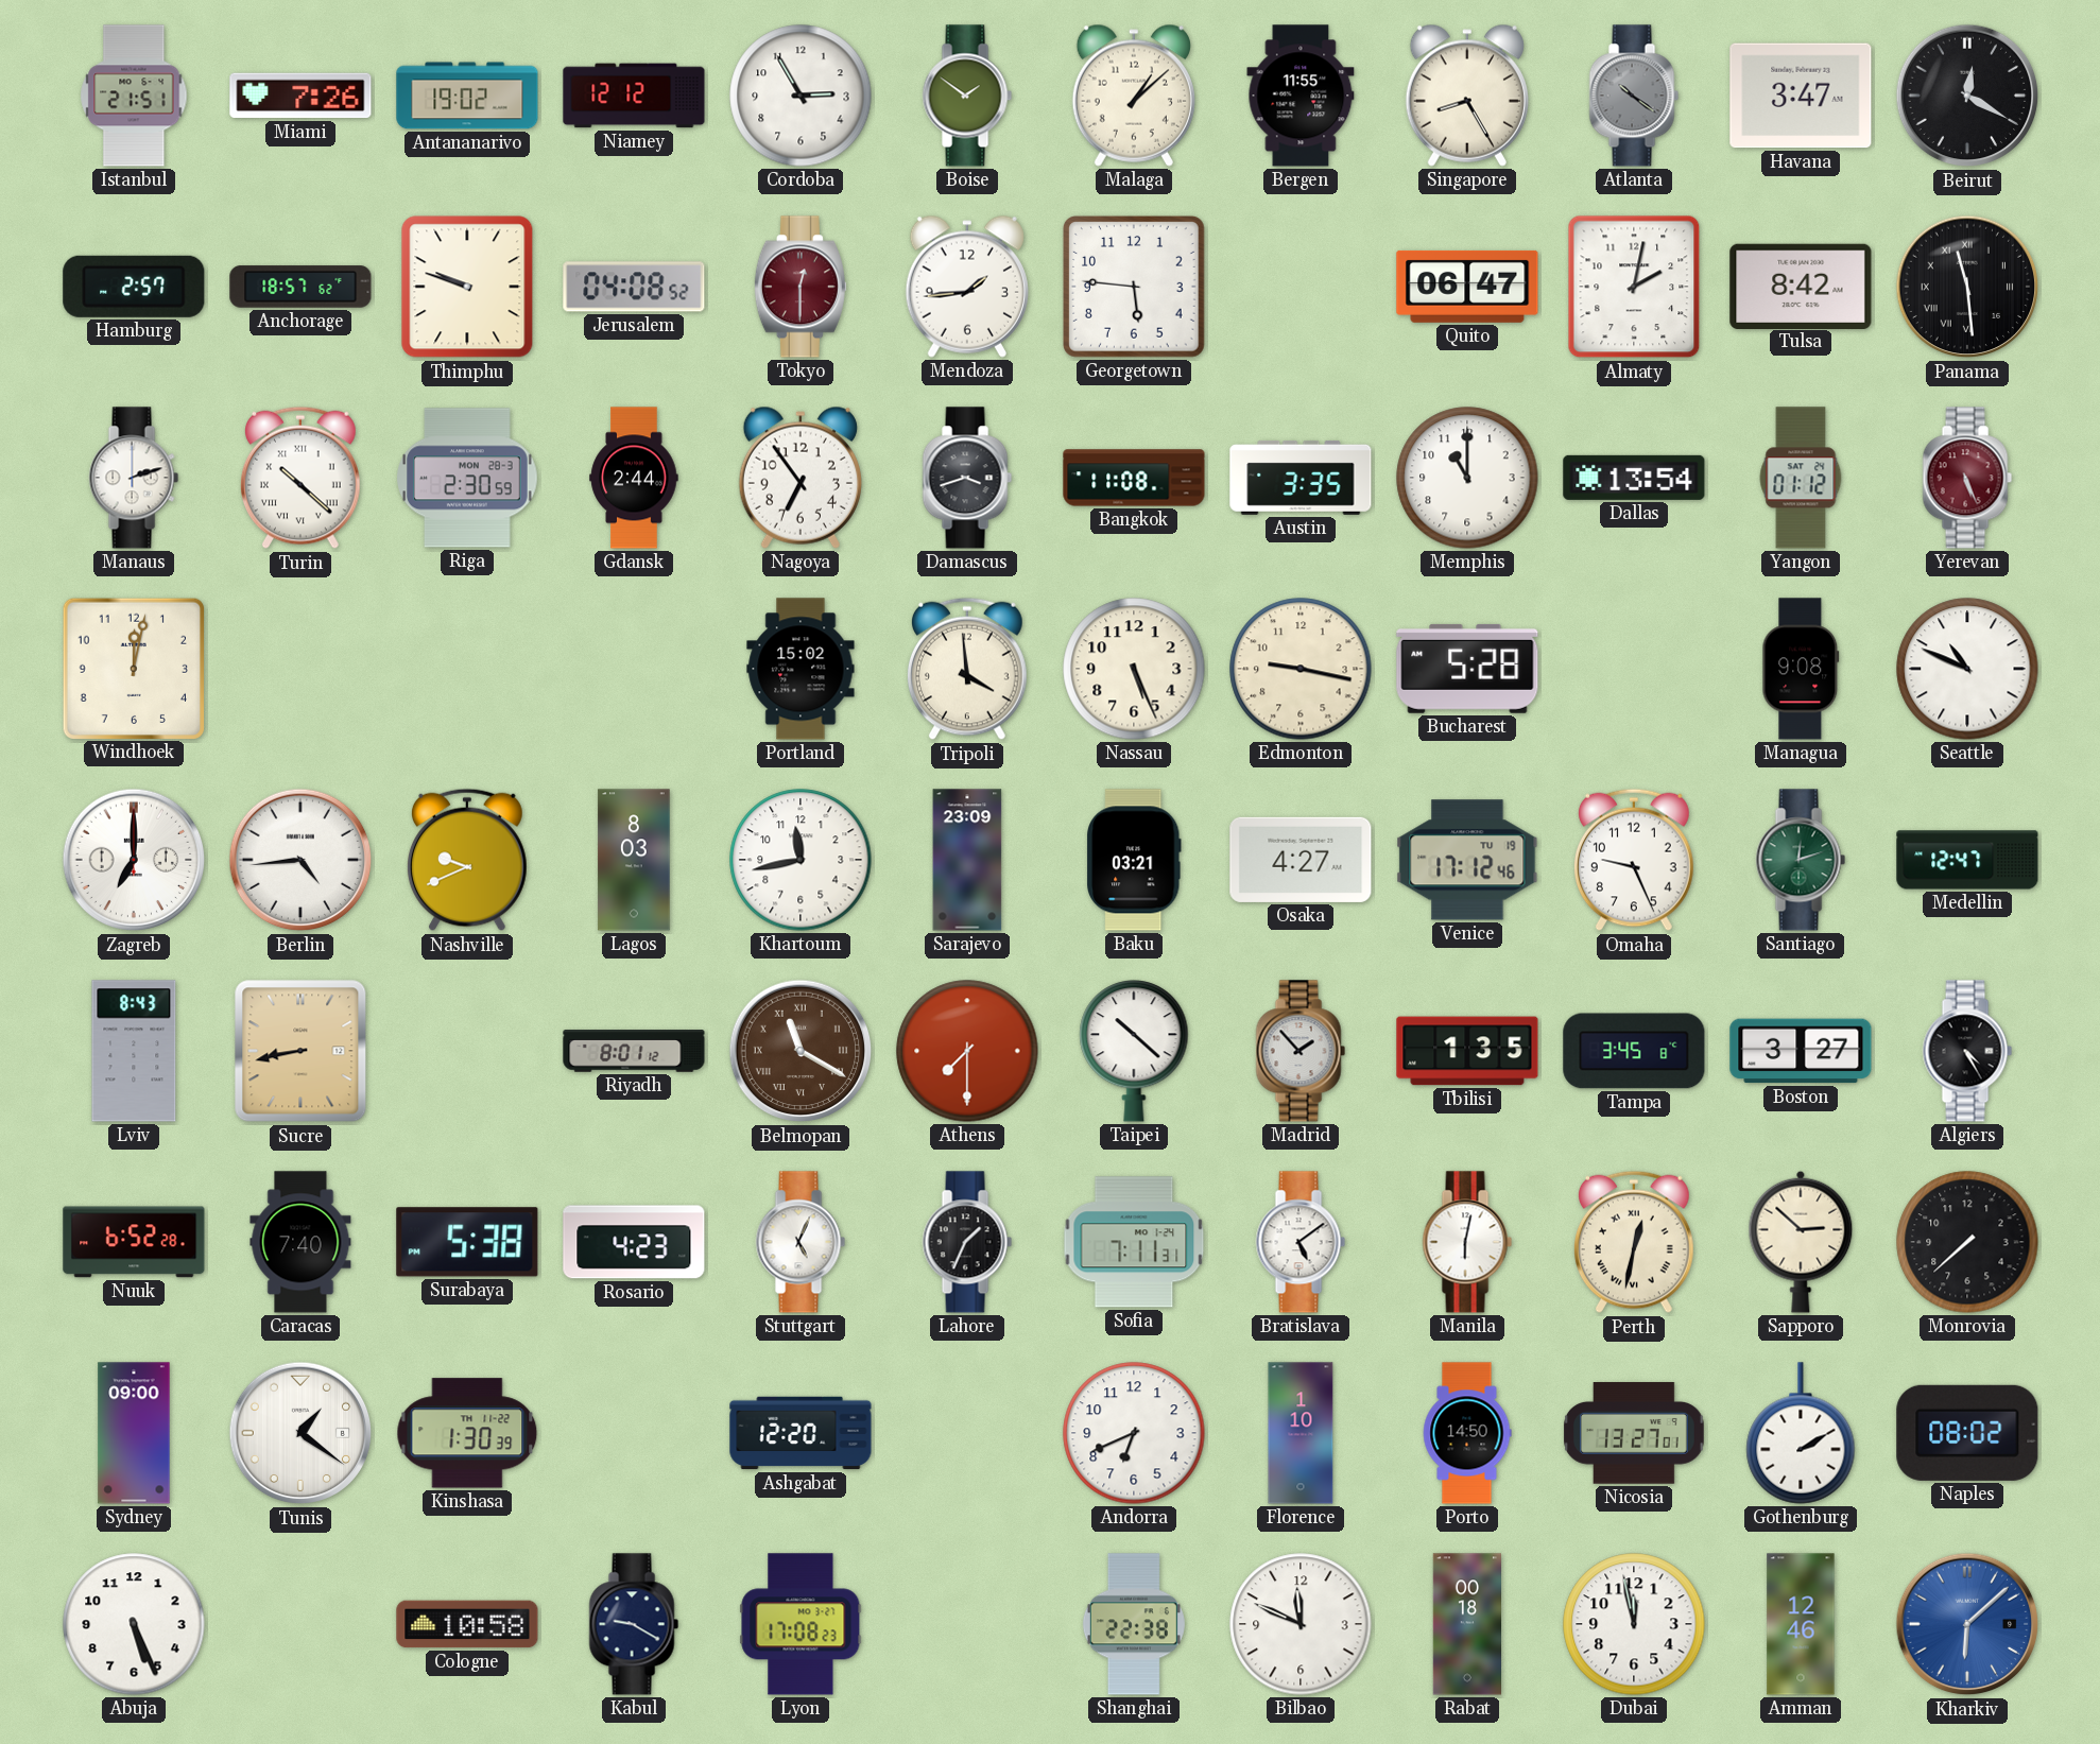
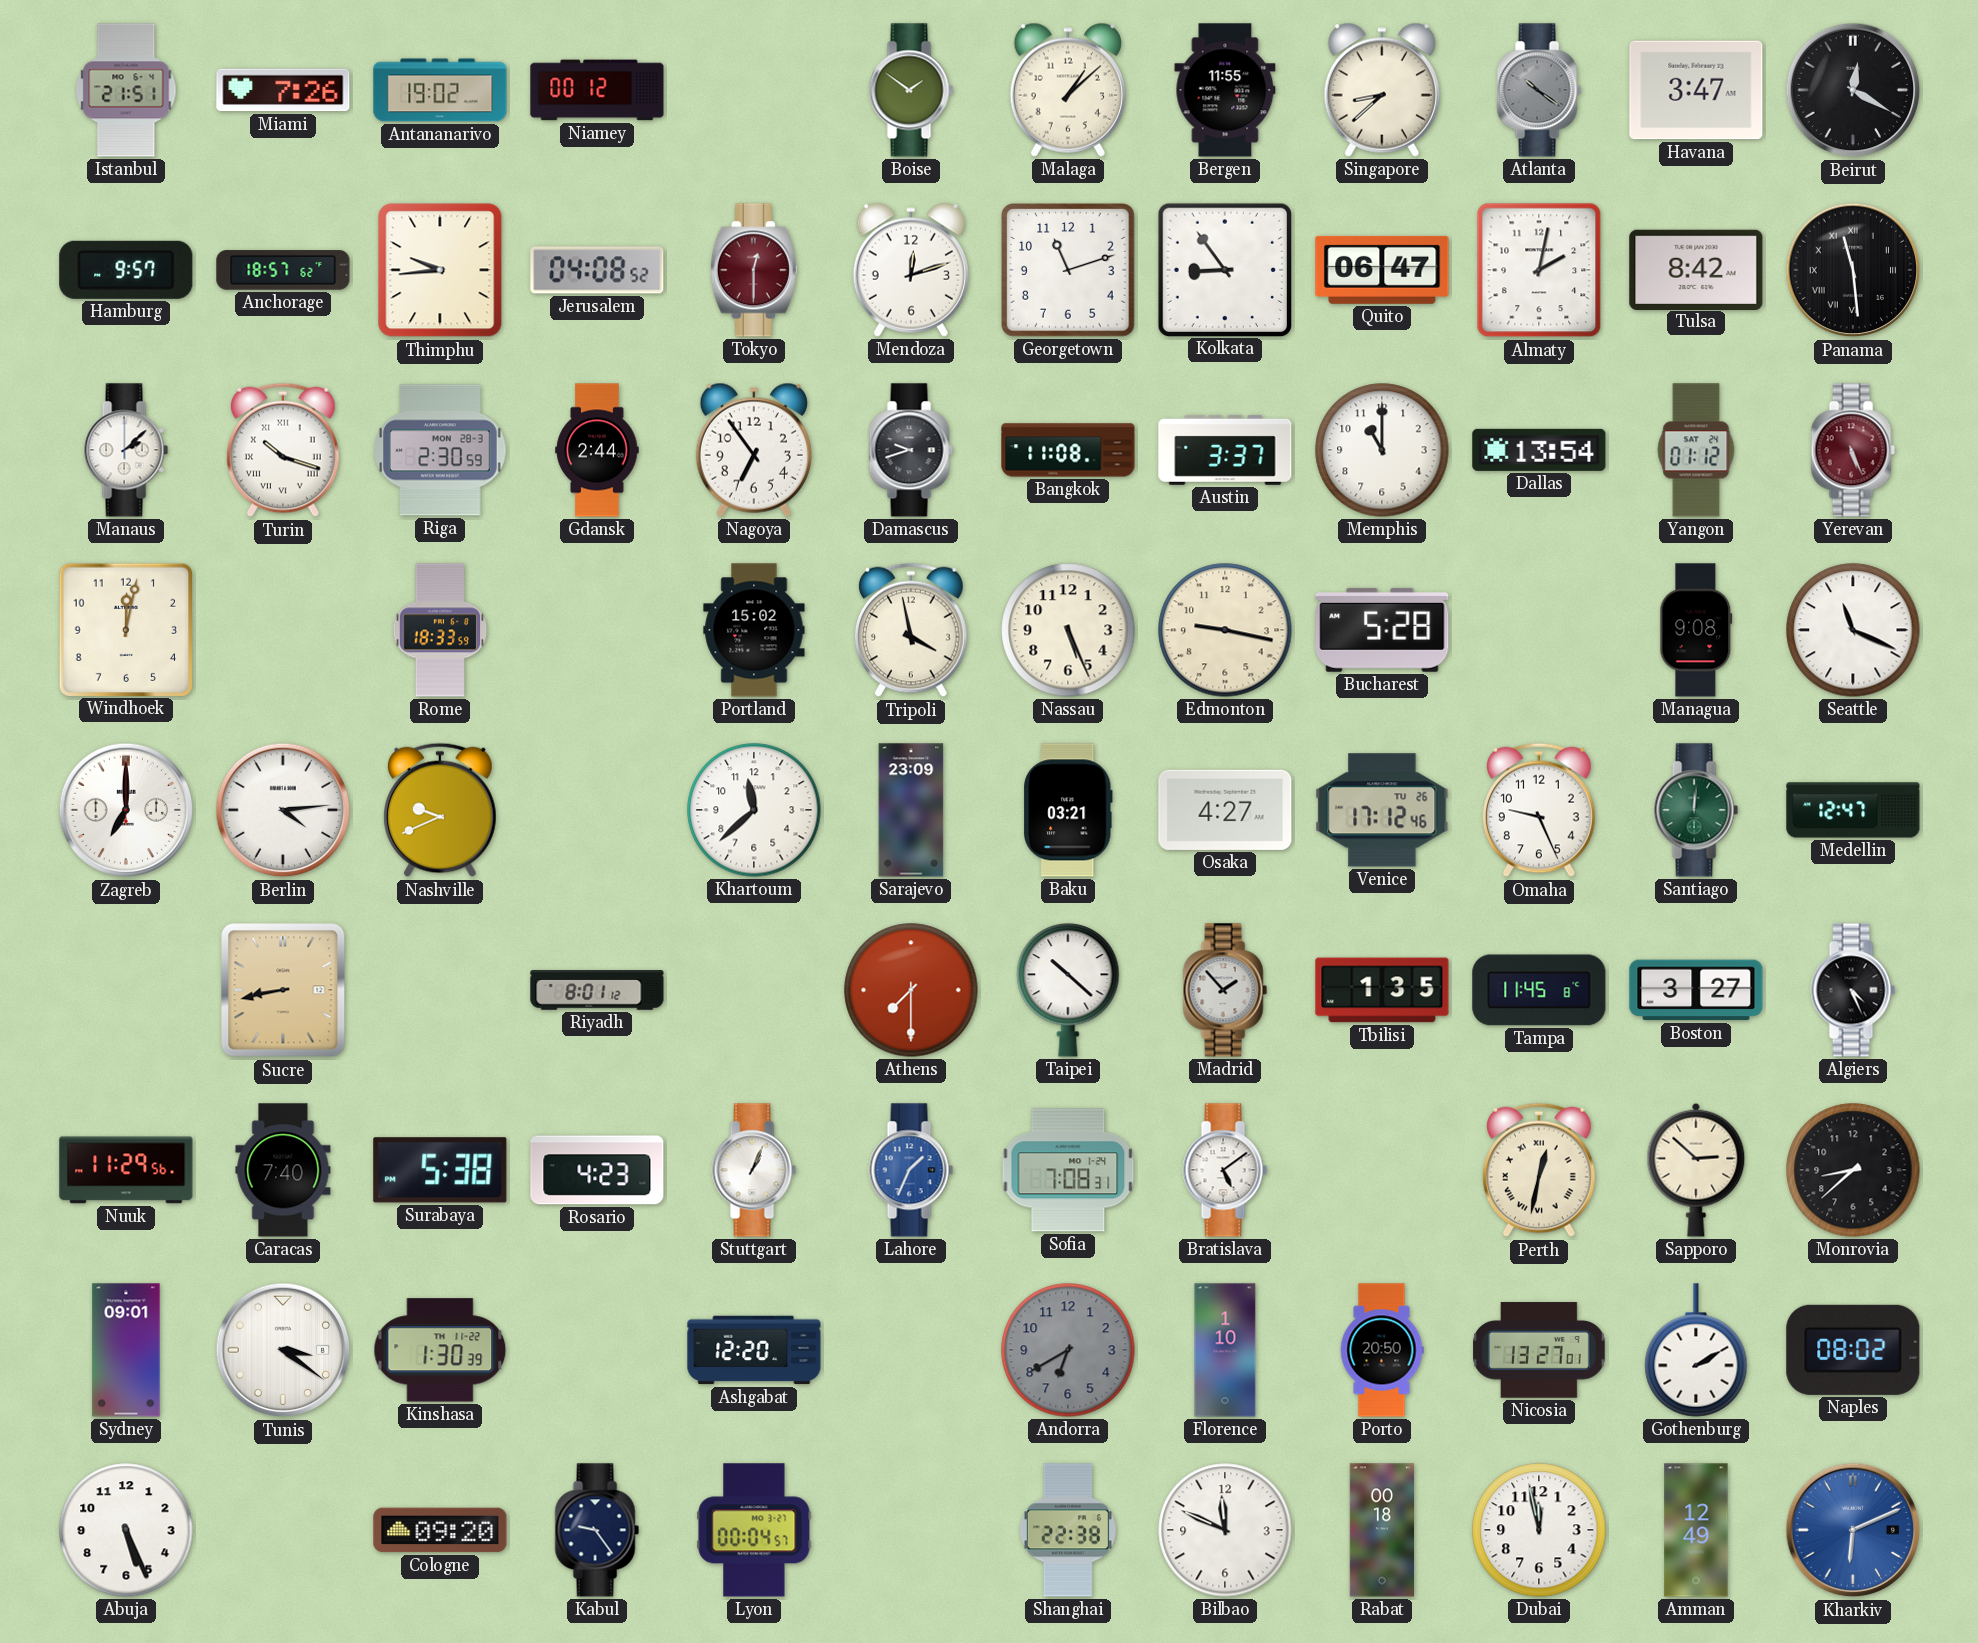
Niamey: 12:12 -> 00:12
Cordoba: 2:55 -> none
Singapore: 8:25 -> 8:38
Hamburg: 2:57 -> 9:57
Thimphu: 9:48 -> 9:44
Mendoza: 1:44 -> 12:12
Georgetown: 5:46 -> 11:12
Kolkata: none -> 8:54
Manaus: 2:12 -> 2:08
Turin: 10:22 -> 10:18
Damascus: 3:42 -> 9:42
Austin: 3:35 -> 3:37
Rome: none -> 18:33
Tripoli: 3:59 -> 3:58
Seattle: 10:49 -> 11:19
Berlin: 4:44 -> 4:14
Lagos: 8:03 -> none
Khartoum: 11:43 -> 11:38
Venice date: TU 19 -> TU 26
Santiago: 12:12 -> 12:01
Lviv: 8:43 -> none
Belmopan: 11:20 -> none
Tampa: 3:45 -> 11:45
Algiers: 4:25 -> 4:26
Nuuk: 6:52 -> 11:29
Stuttgart: 5:04 -> 1:04
Lahore dial: black -> blue
Sofia: 7:11 -> 7:08
Manila: 6:02 -> none
Monrovia: 7:38 -> 8:38
Sydney: 09:00 -> 09:01
Tunis: 1:21 -> 3:21
Andorra: 6:41 -> 6:40
Andorra dial: white -> grey
Porto: 14:50 -> 20:50
Cologne: 10:58 -> 09:20
Kabul: 9:20 -> 9:24
Lyon: 17:08 -> 00:04
Amman: 12:46 -> 12:49
Kharkiv: 6:08 -> 6:11
